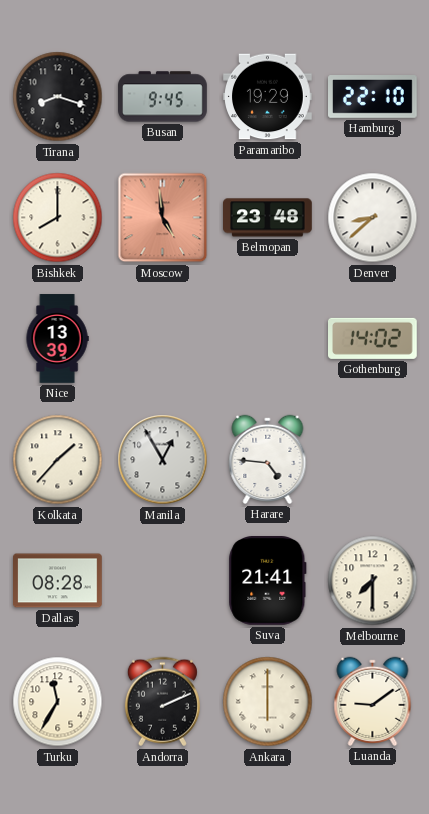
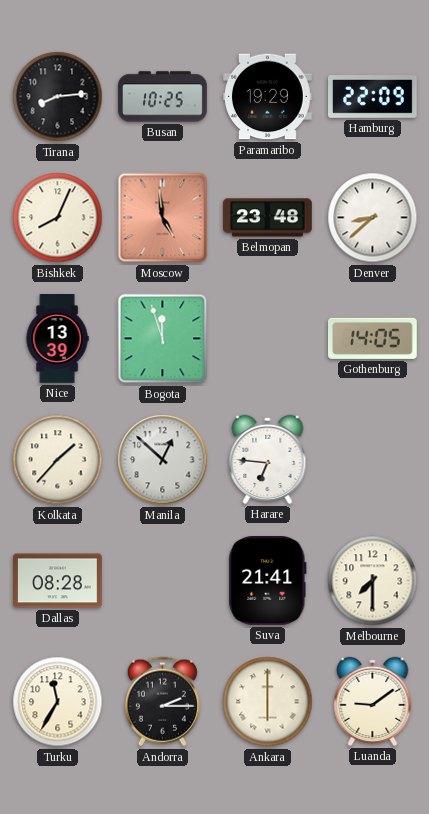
Tirana: 8:18 -> 8:14
Busan: 9:45 -> 10:25
Hamburg: 22:10 -> 22:09
Bishkek: 8:00 -> 8:04
Bogota: none -> 11:57
Gothenburg: 14:02 -> 14:05
Manila: 12:55 -> 12:52
Harare: 4:46 -> 6:46
Andorra: 2:11 -> 2:15
